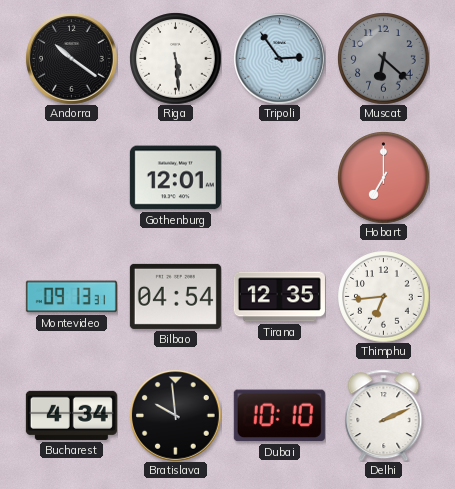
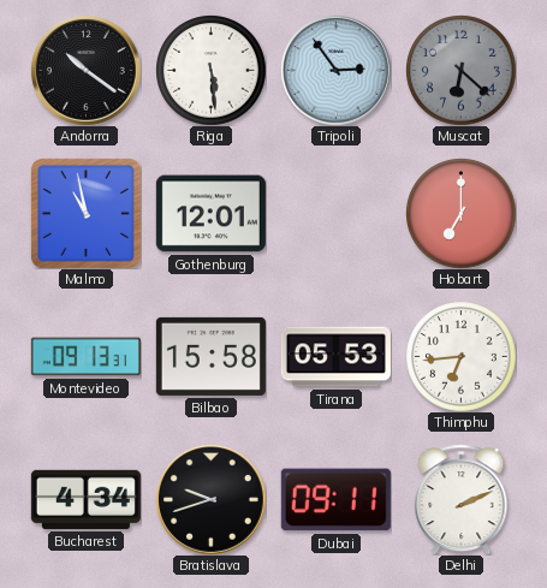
Malmo: none -> 10:58
Bilbao: 04:54 -> 15:58
Tirana: 12:35 -> 05:53
Bratislava: 9:59 -> 9:42
Dubai: 10:10 -> 09:11
